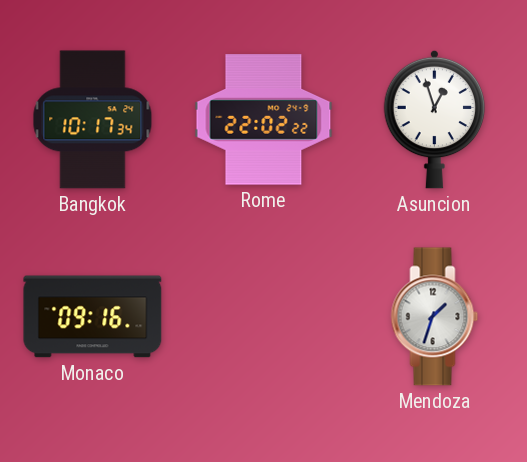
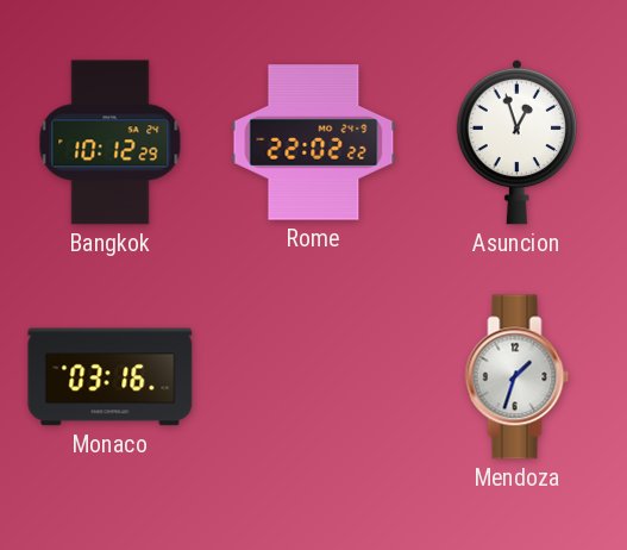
Bangkok: 10:17 -> 10:12
Monaco: 09:16 -> 03:16
